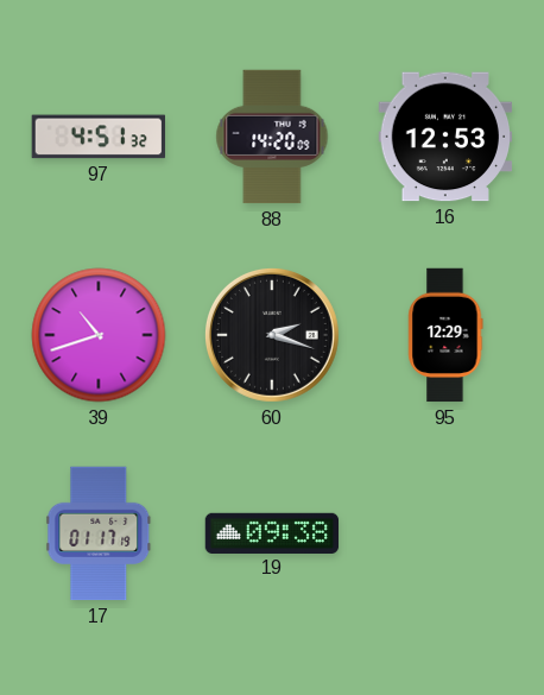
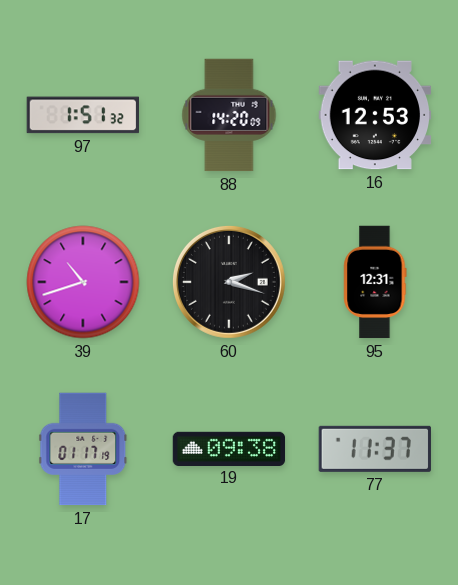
97: 4:51 -> 1:51
95: 12:29 -> 12:31
77: none -> 11:37
